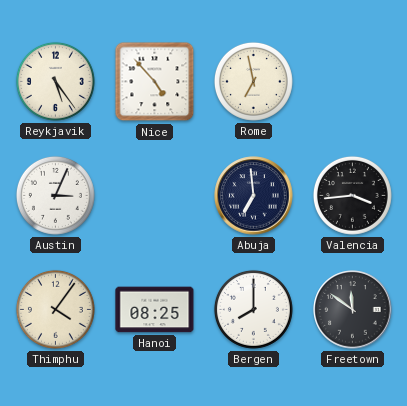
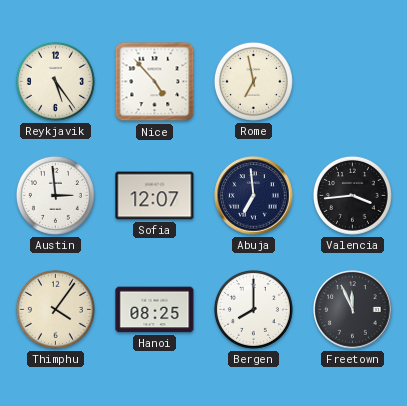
Austin: 3:04 -> 2:59
Sofia: none -> 12:07
Freetown: 11:51 -> 11:56
